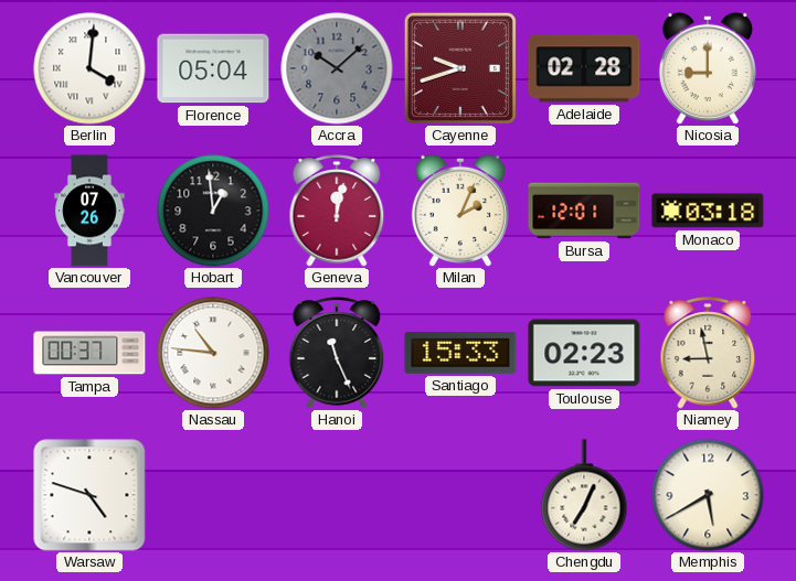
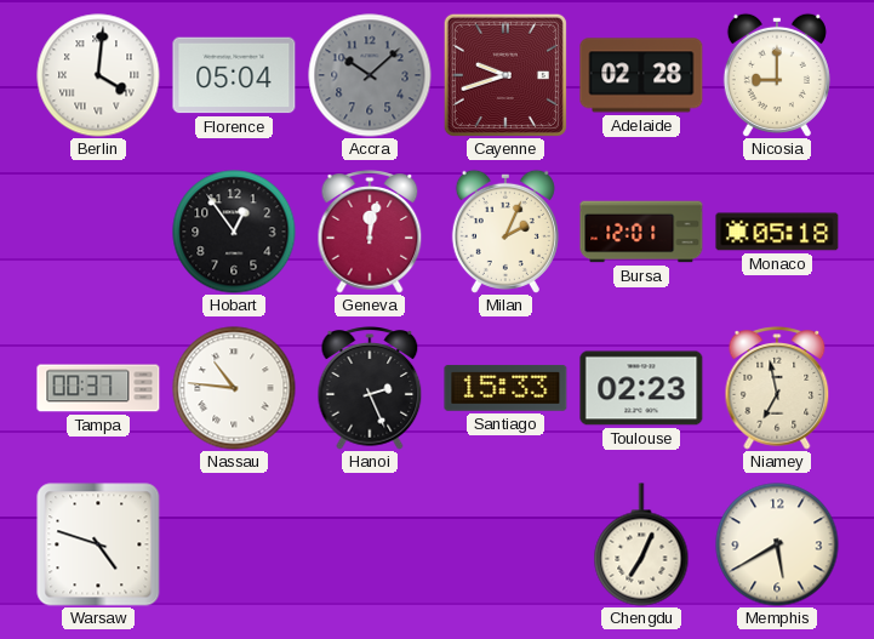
Vancouver: 07:26 -> none
Hobart: 12:59 -> 12:54
Monaco: 03:18 -> 05:18
Hanoi: 11:26 -> 2:26
Niamey: 8:58 -> 6:58
